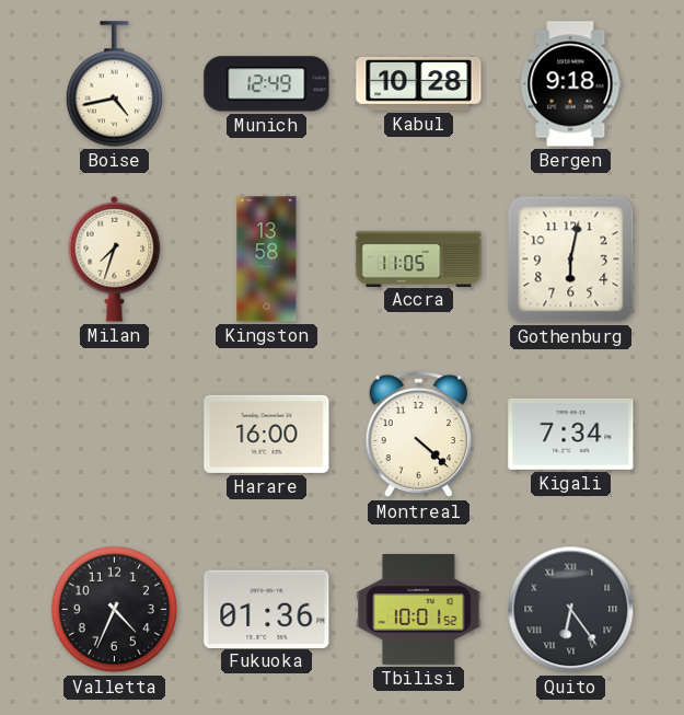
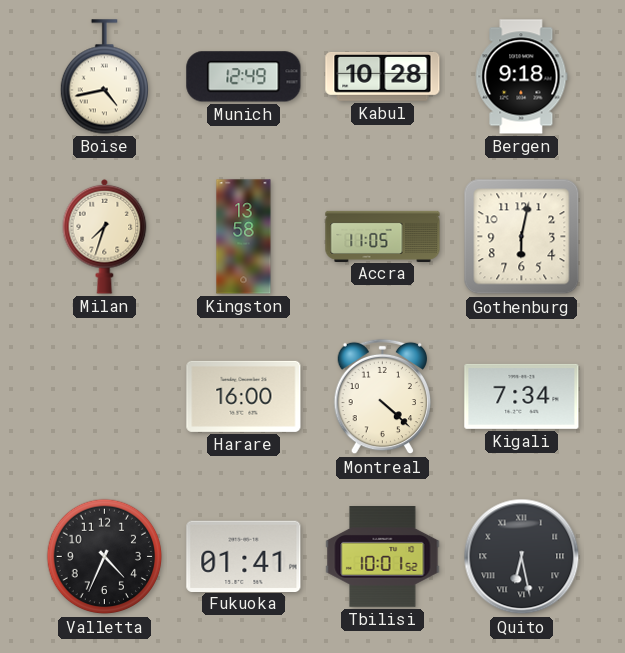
Fukuoka: 01:36 -> 01:41
Quito: 6:24 -> 6:28
